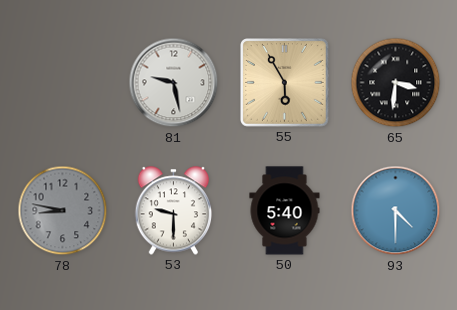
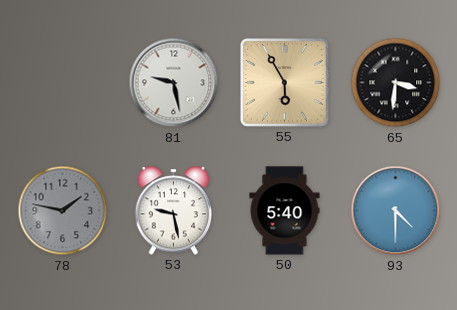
78: 8:47 -> 1:47
53: 9:30 -> 9:28
